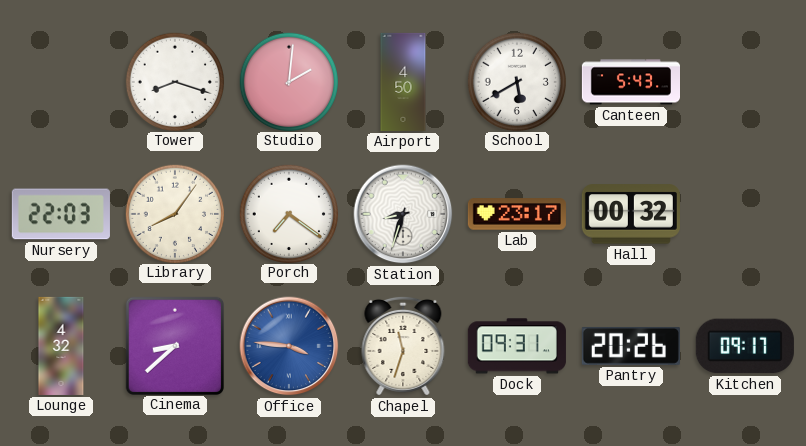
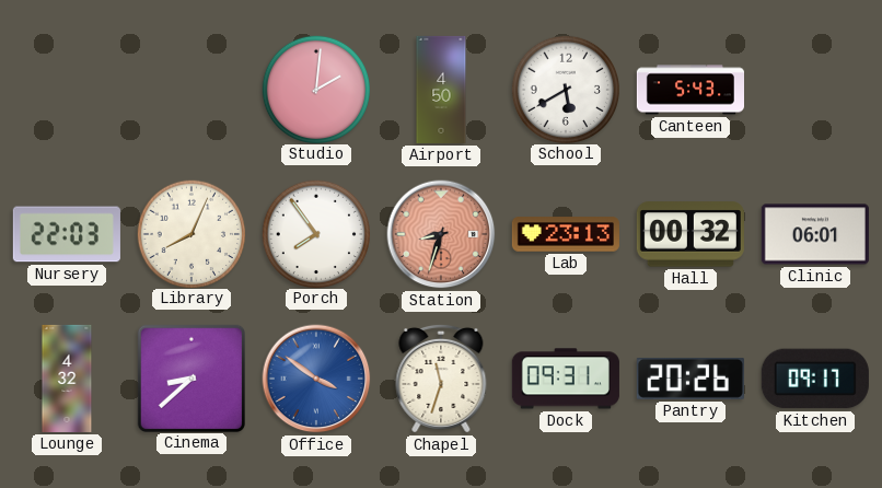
Tower: 8:18 -> none
Library: 8:06 -> 8:04
Porch: 7:21 -> 7:54
Station dial: white -> salmon
Lab: 23:17 -> 23:13
Clinic: none -> 06:01
Office: 3:46 -> 3:51
